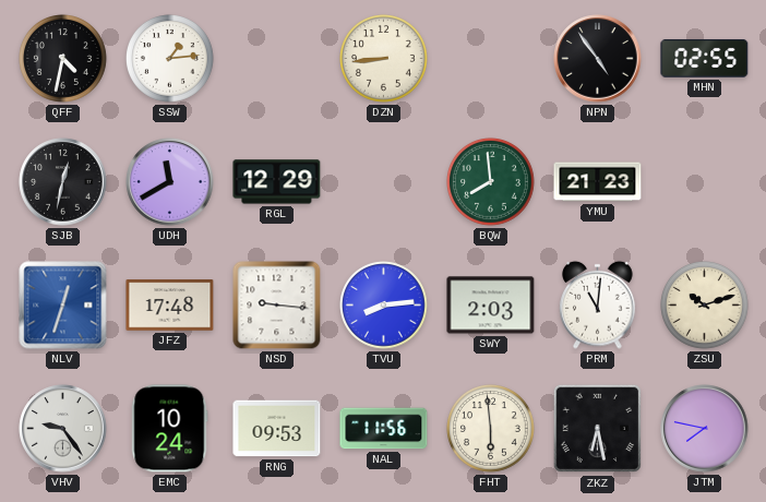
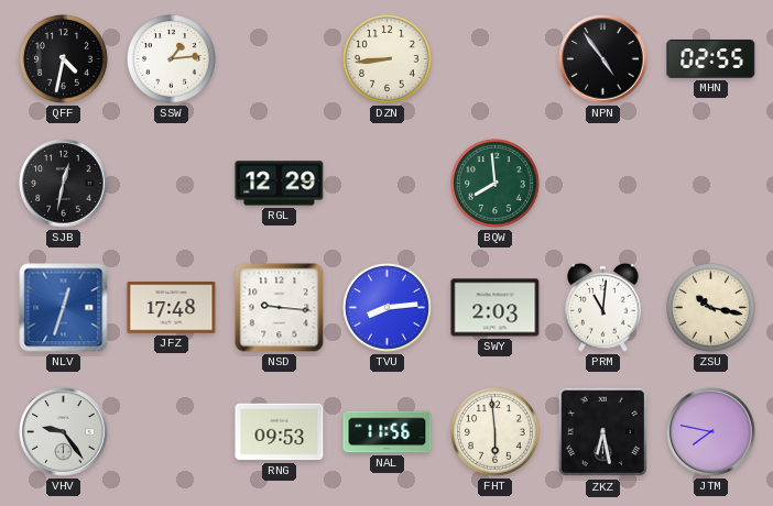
UDH: 11:40 -> none
YMU: 21:23 -> none
ZSU: 10:12 -> 10:17
EMC: 10:24 -> none
